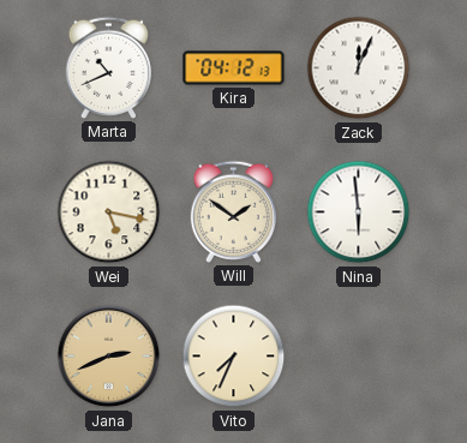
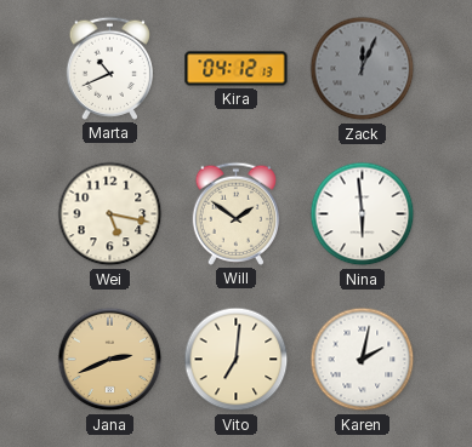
Zack dial: white -> grey
Vito: 7:34 -> 7:01
Karen: none -> 2:02
